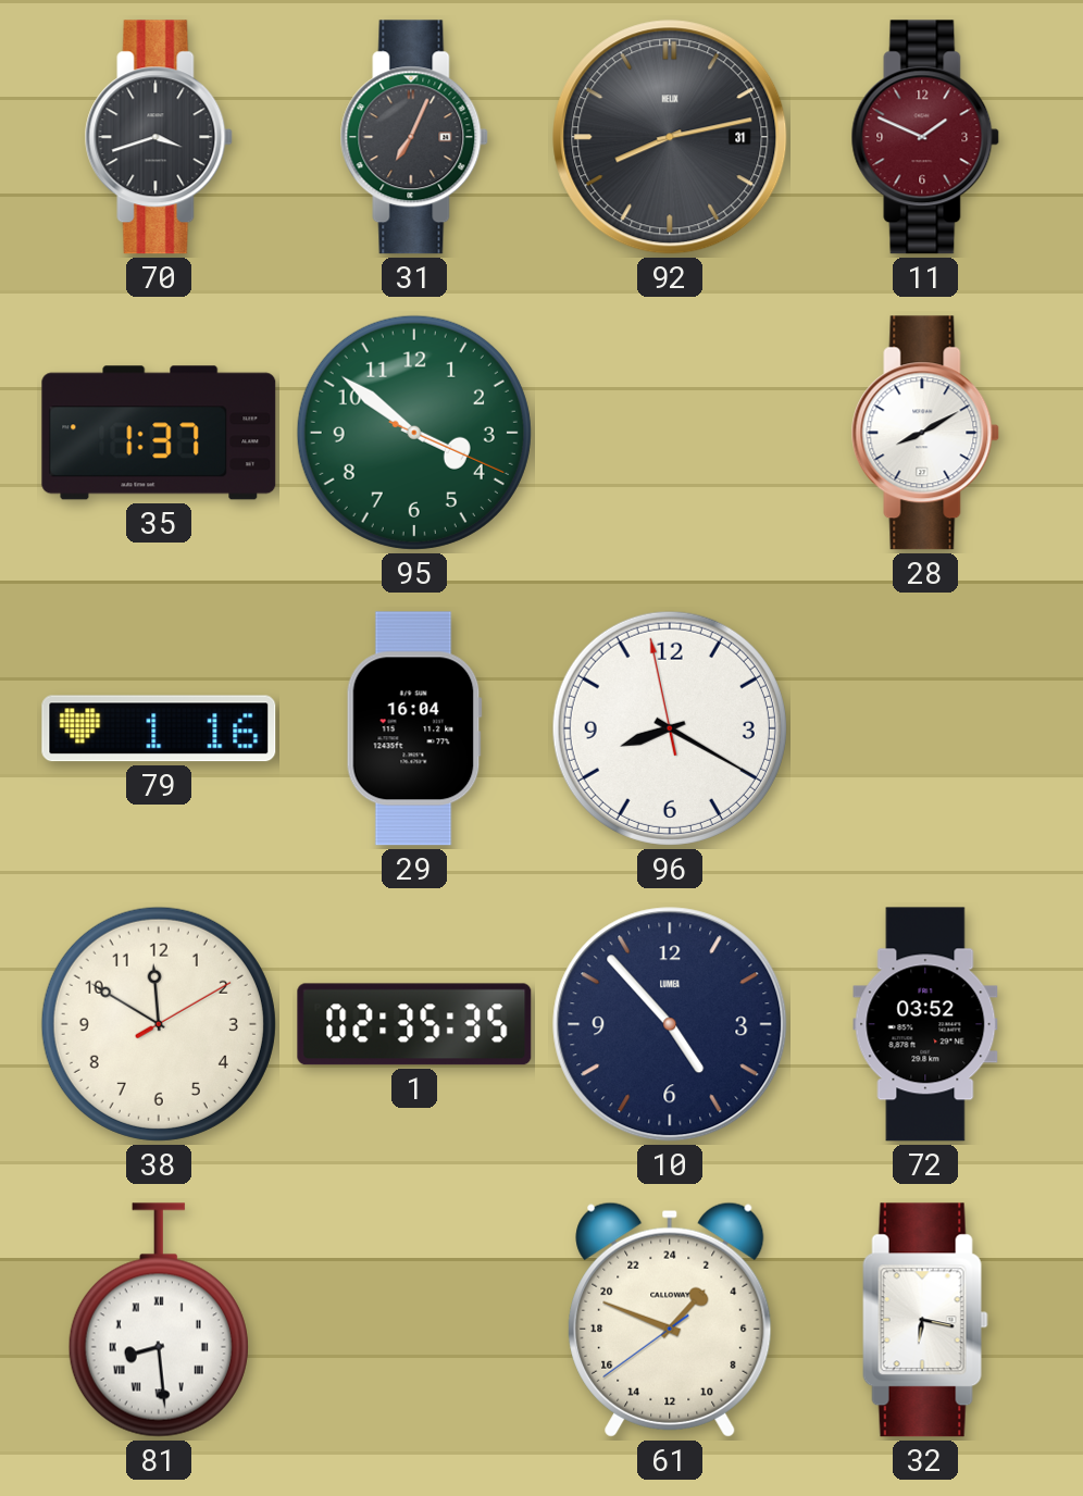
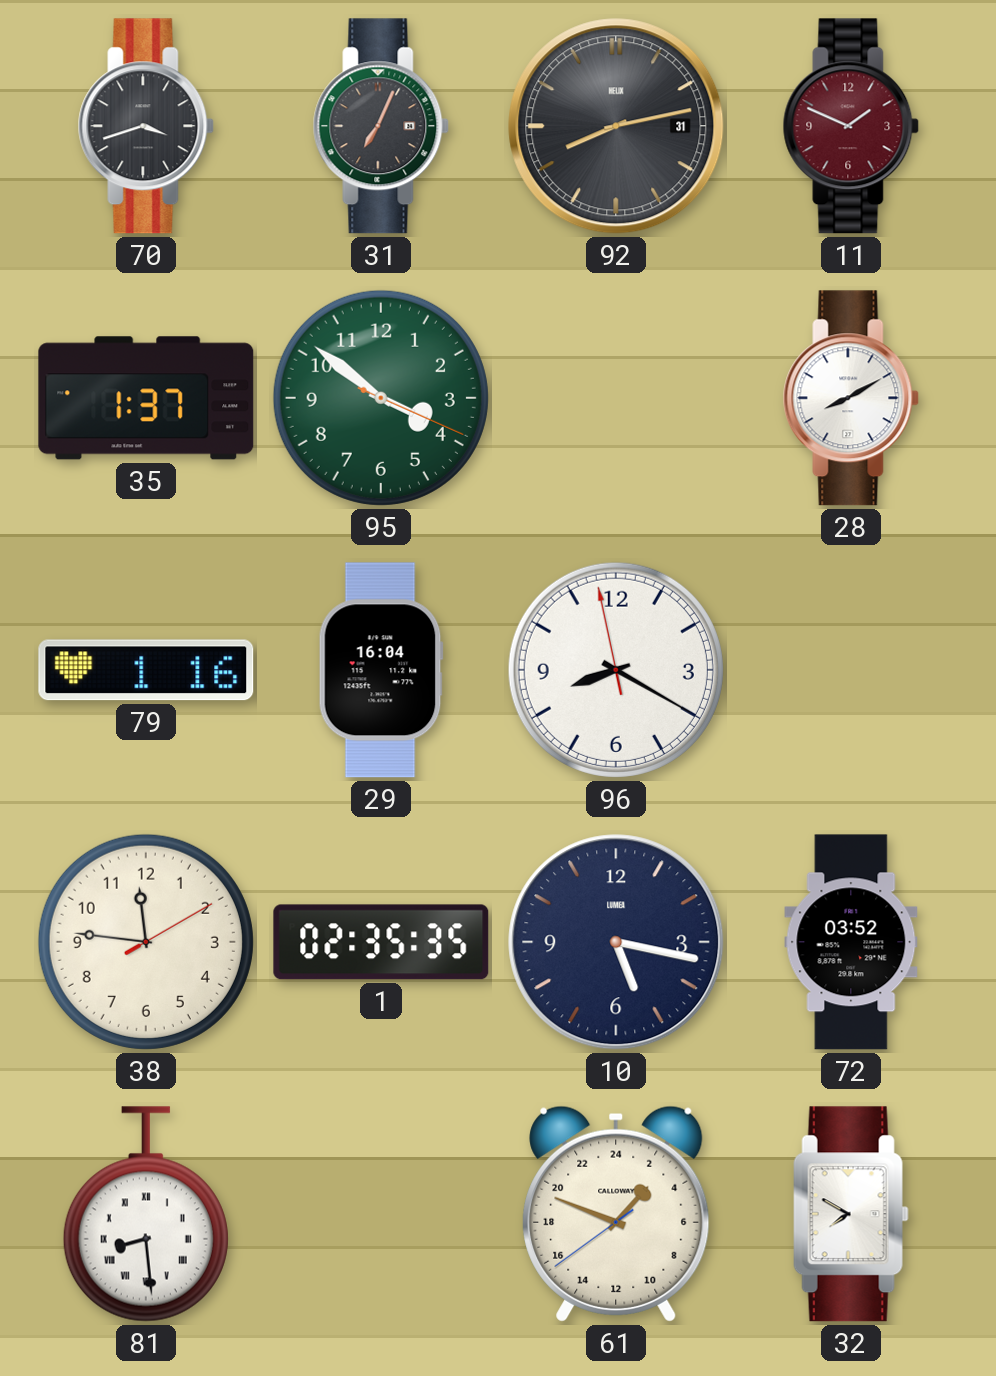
38: 11:50 -> 11:46
10: 4:53 -> 5:17
32: 6:17 -> 7:50
